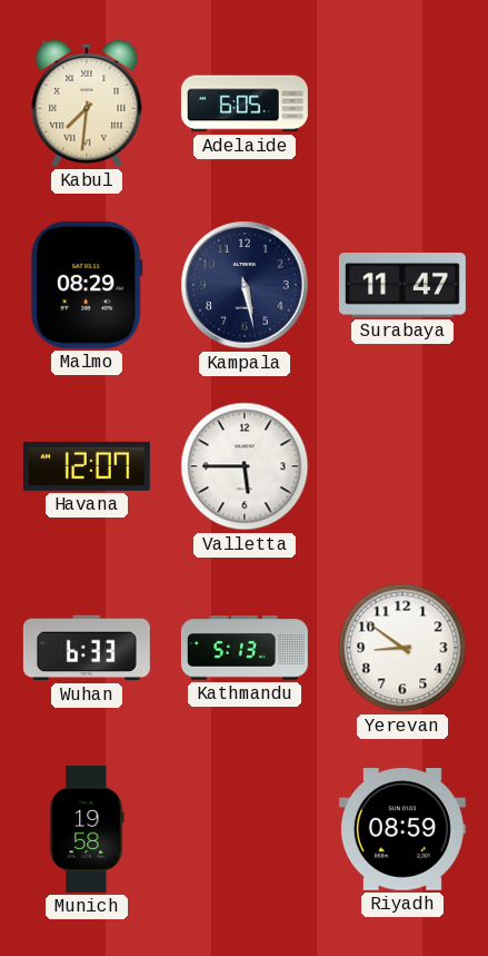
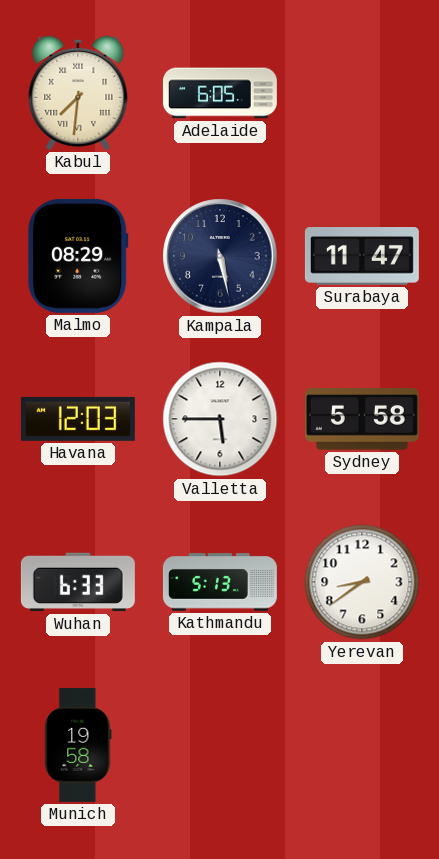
Havana: 12:07 -> 12:03
Sydney: none -> 5:58
Yerevan: 8:51 -> 8:39
Riyadh: 08:59 -> none
